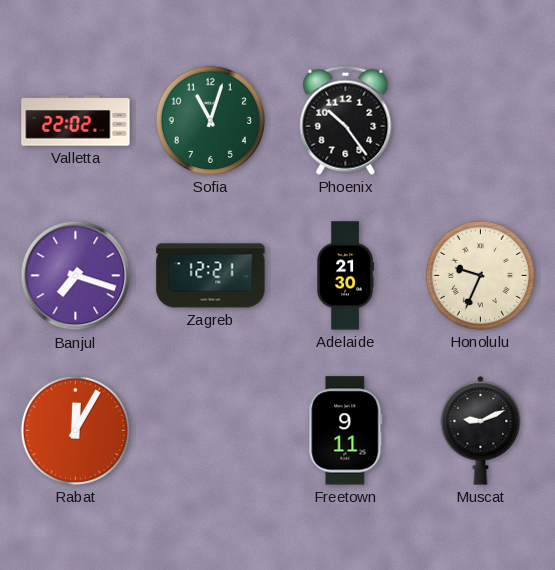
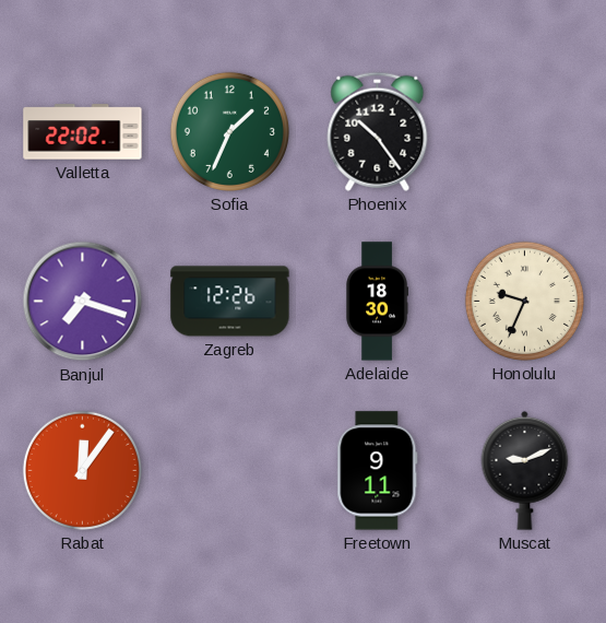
Sofia: 11:03 -> 1:34
Zagreb: 12:21 -> 12:26
Adelaide: 21:30 -> 18:30
Rabat: 12:05 -> 12:06
